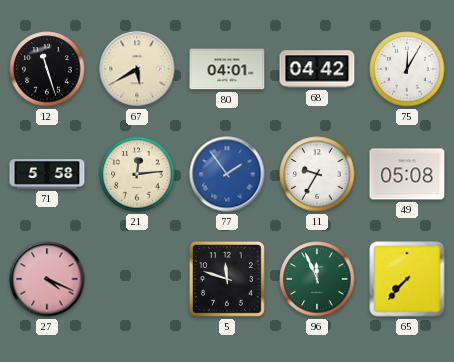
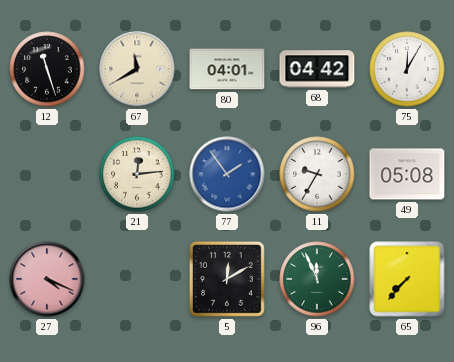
67: 5:40 -> 11:40
71: 5:58 -> none
5: 11:48 -> 12:10
